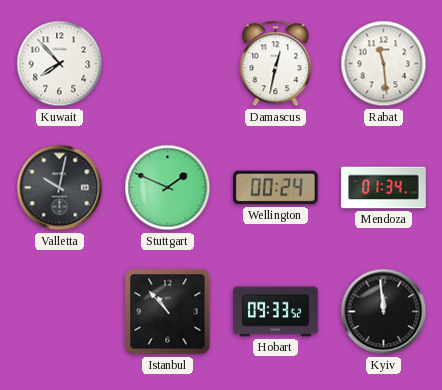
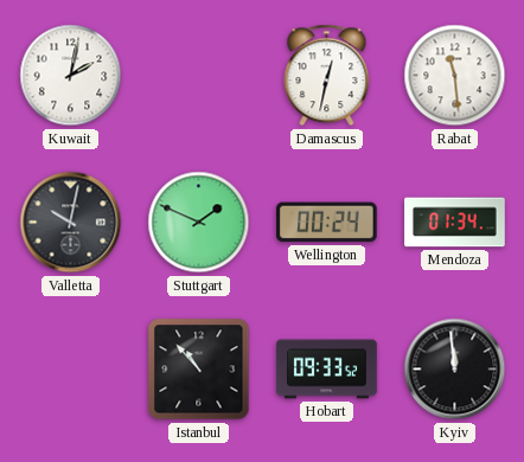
Kuwait: 7:53 -> 2:02
